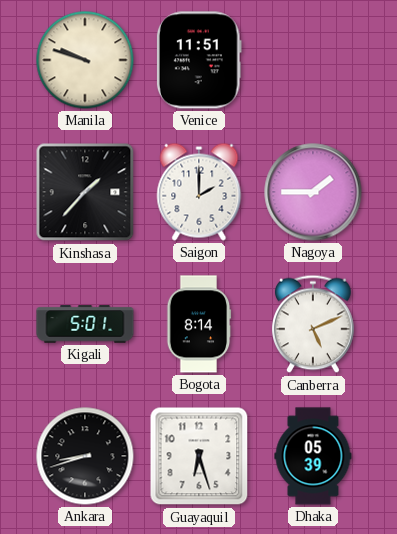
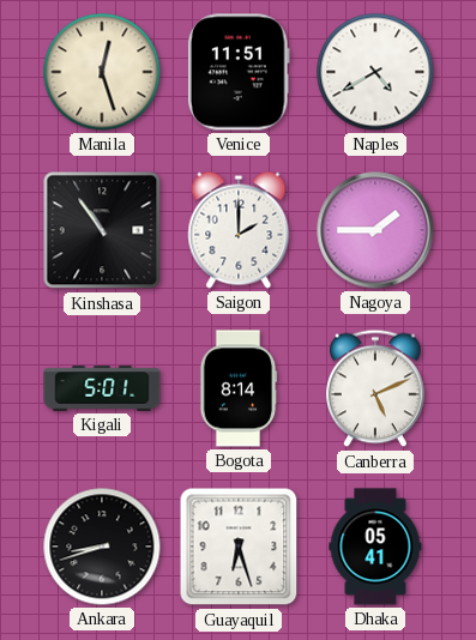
Manila: 9:48 -> 12:27
Naples: none -> 4:40
Kinshasa: 1:37 -> 10:54
Dhaka: 05:39 -> 05:41
